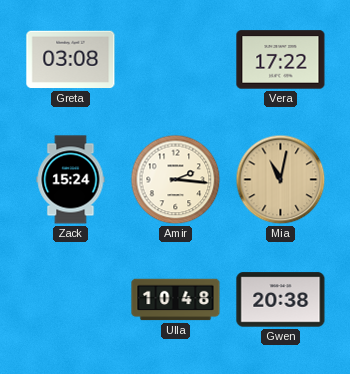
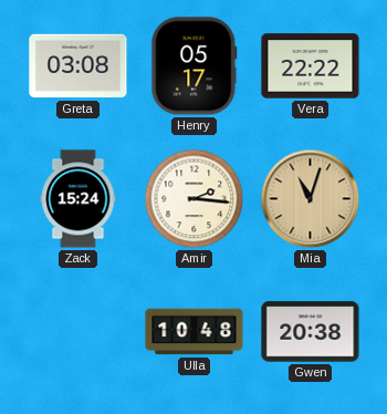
Henry: none -> 05:17
Vera: 17:22 -> 22:22
Mia: 11:02 -> 11:03
